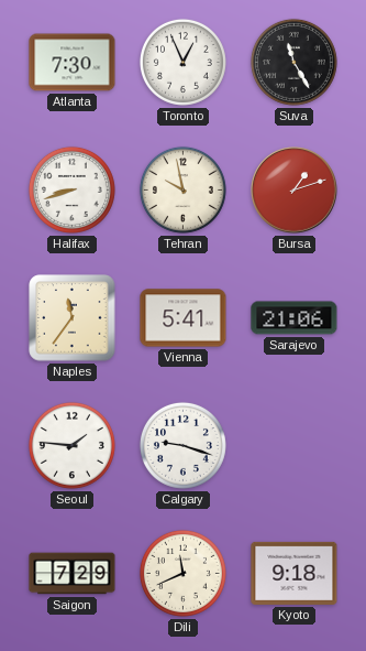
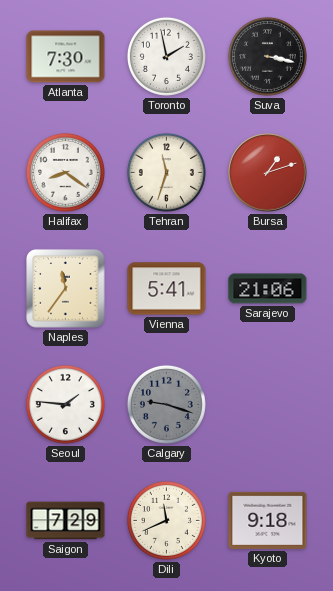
Toronto: 12:56 -> 1:58
Suva: 11:25 -> 3:17
Halifax: 8:42 -> 8:21
Tehran: 9:58 -> 11:33
Calgary dial: white -> grey
